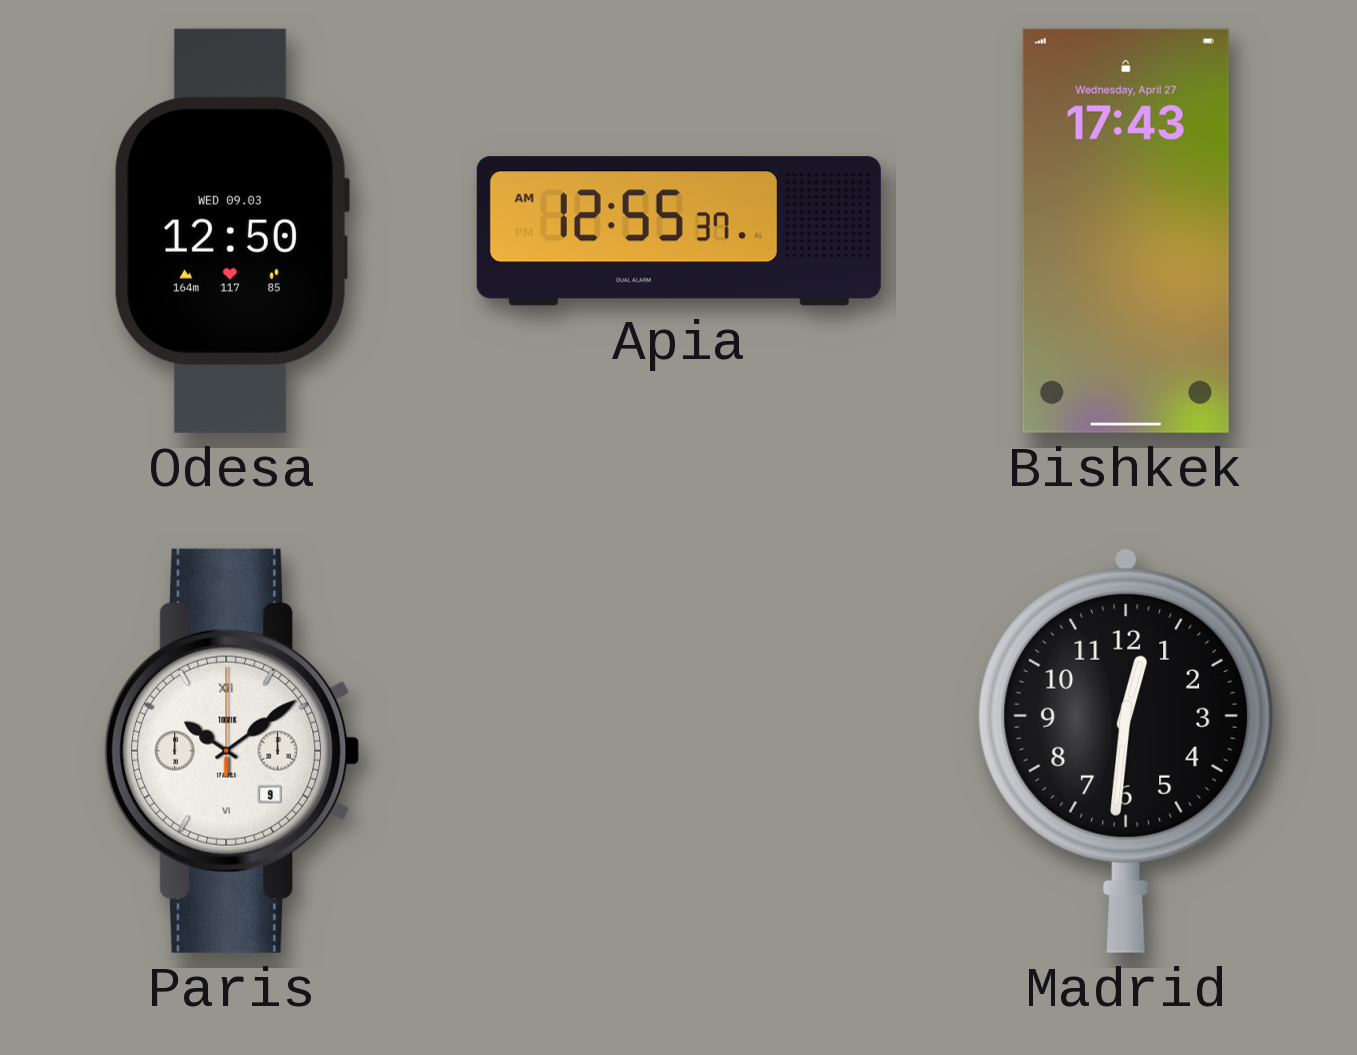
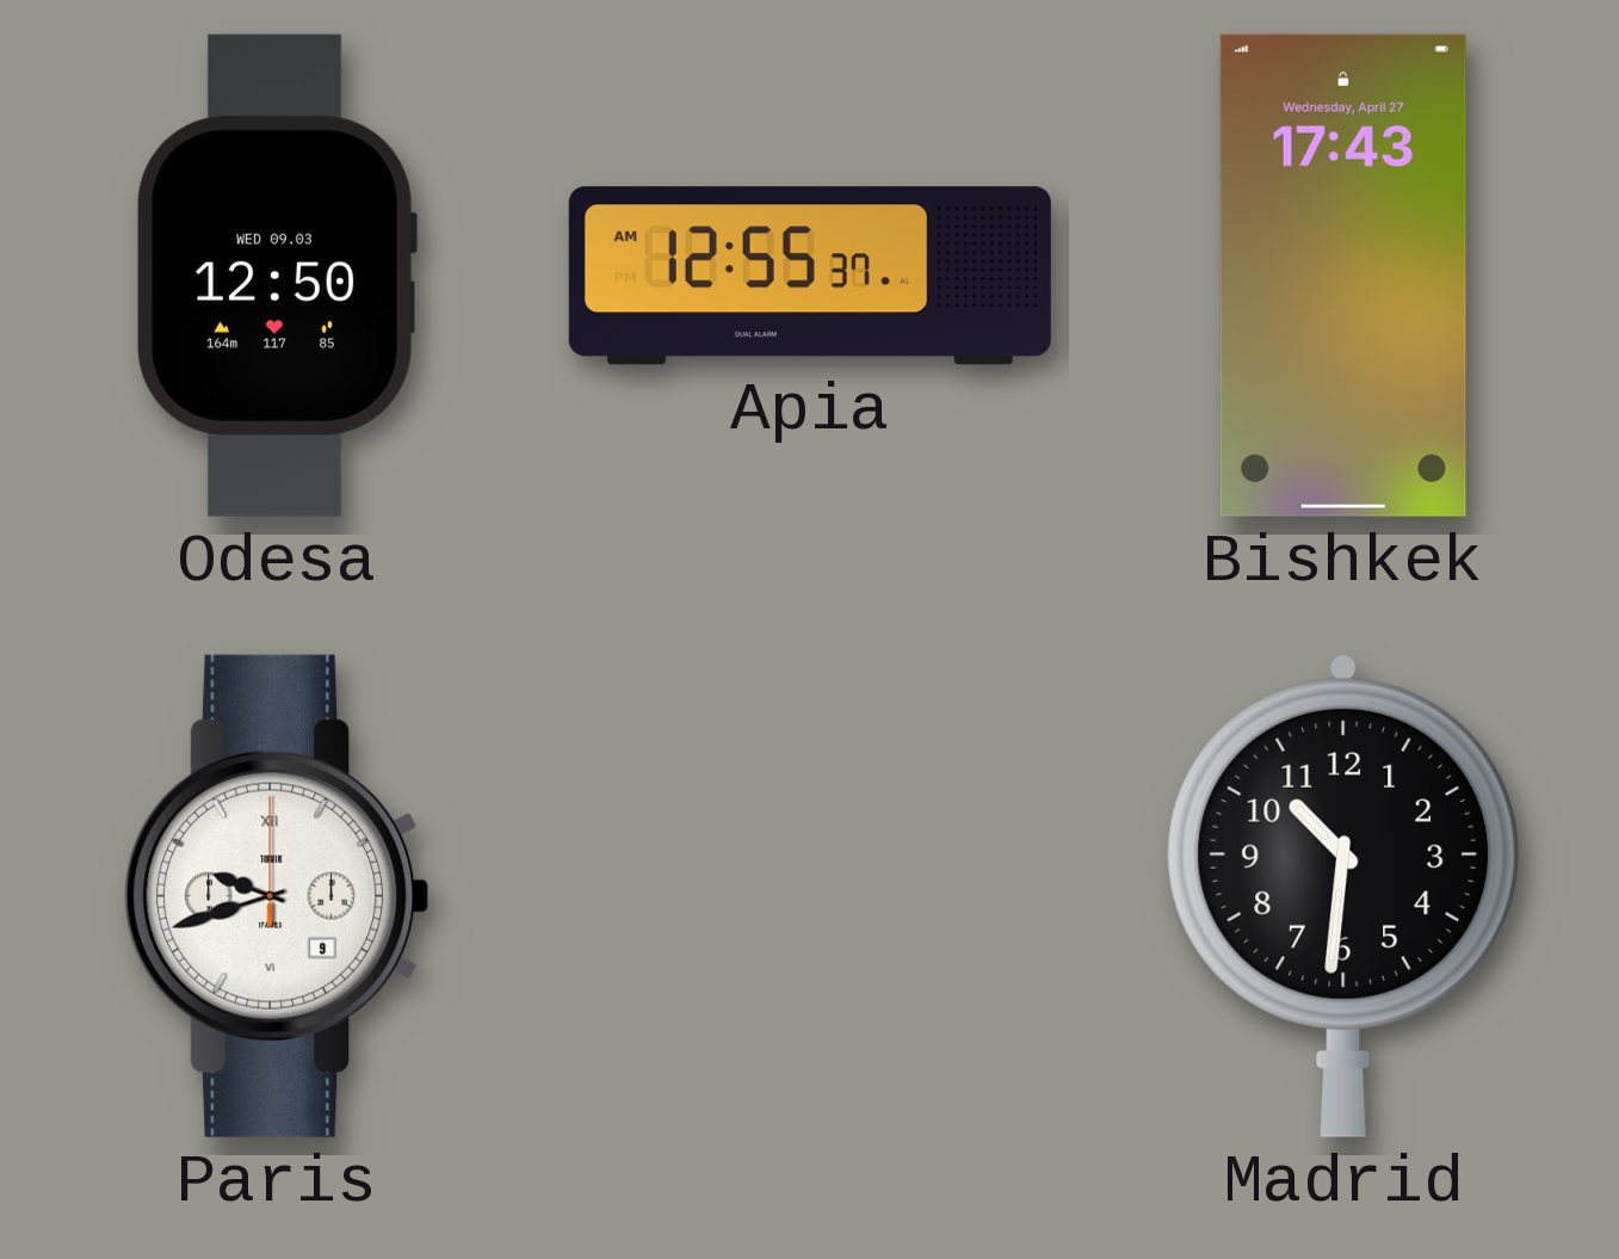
Paris: 10:09 -> 9:42
Madrid: 12:31 -> 10:31
